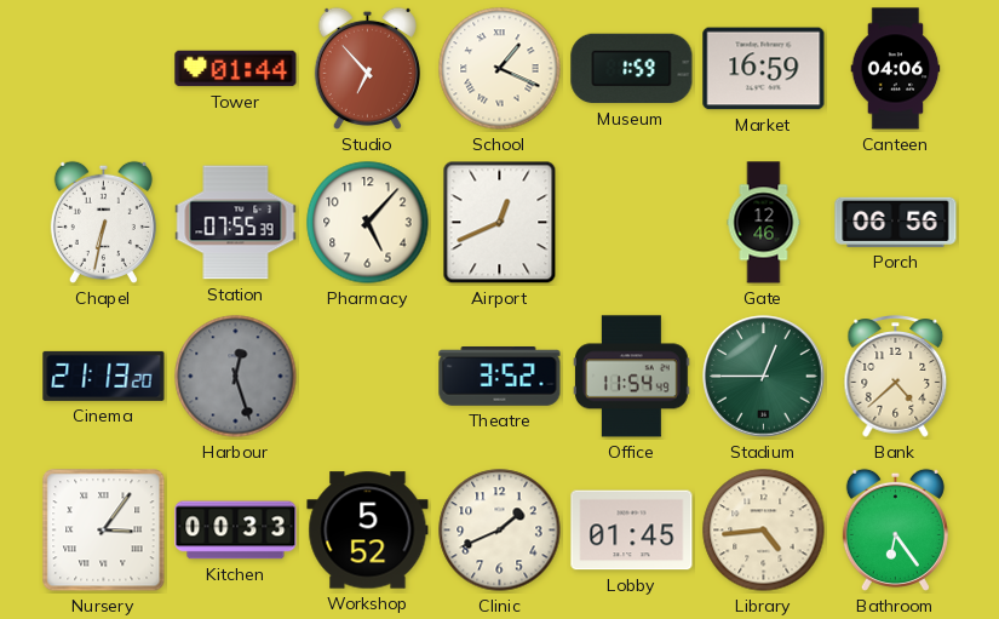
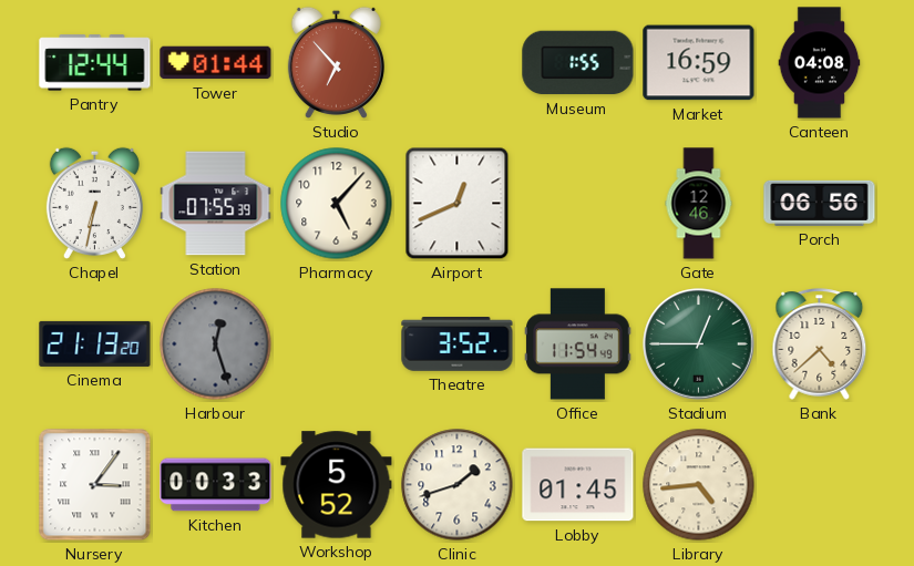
Pantry: none -> 12:44
School: 1:19 -> none
Museum: 1:59 -> 1:55
Canteen: 04:06 -> 04:08
Clinic: 1:41 -> 1:42
Bathroom: 6:24 -> none
